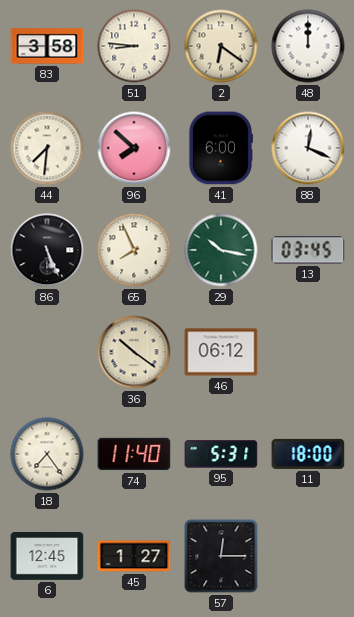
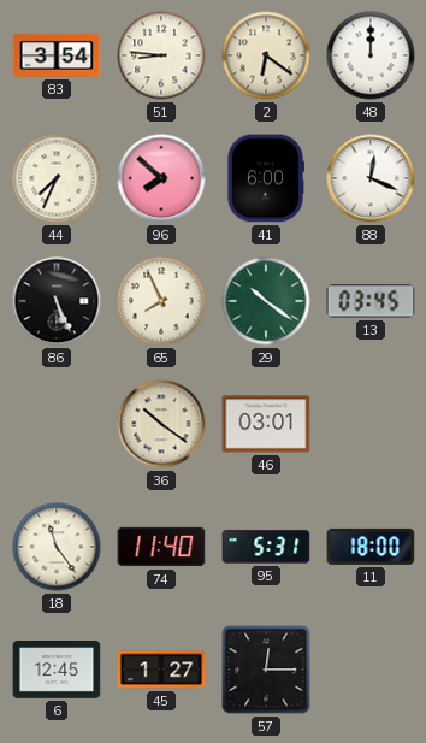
83: 3:58 -> 3:54
44: 7:31 -> 7:34
29: 10:17 -> 10:21
46: 06:12 -> 03:01
18: 7:24 -> 11:24
